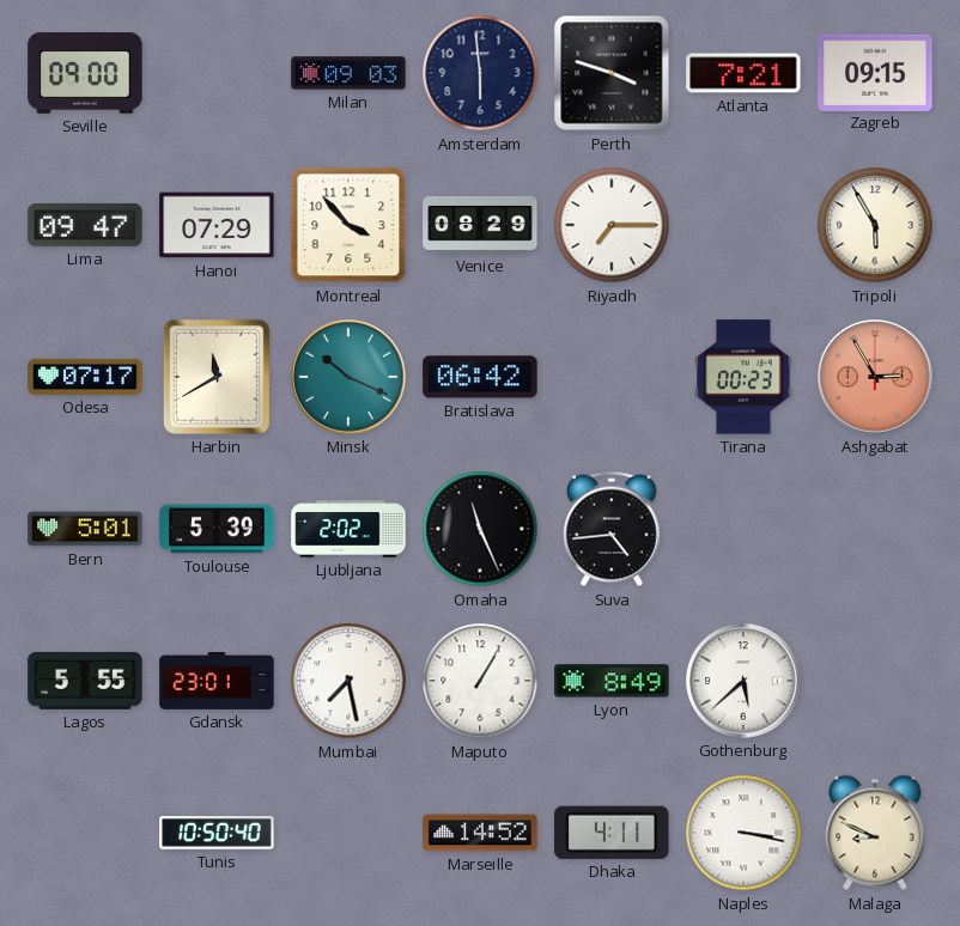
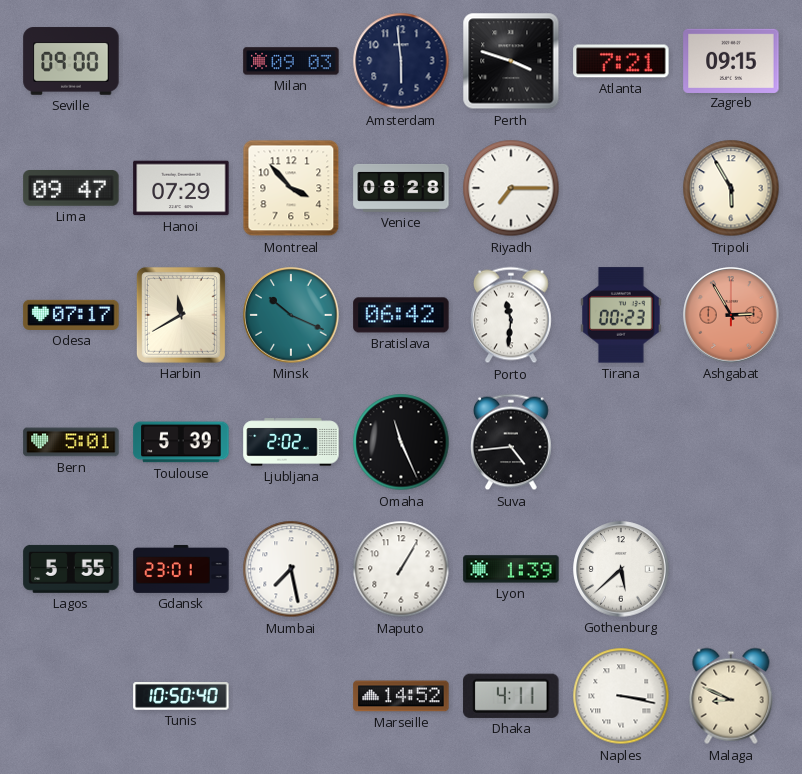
Venice: 08:29 -> 08:28
Porto: none -> 11:31
Lyon: 8:49 -> 1:39
